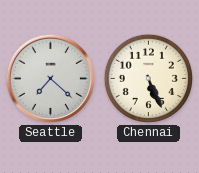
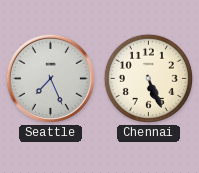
Seattle: 7:22 -> 7:26
